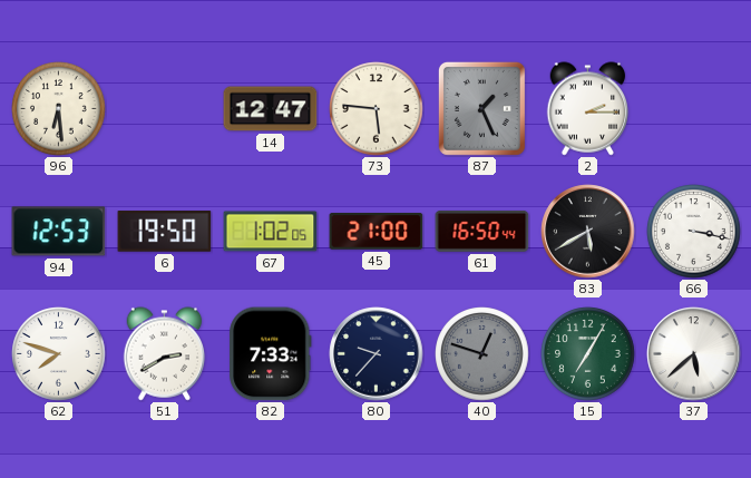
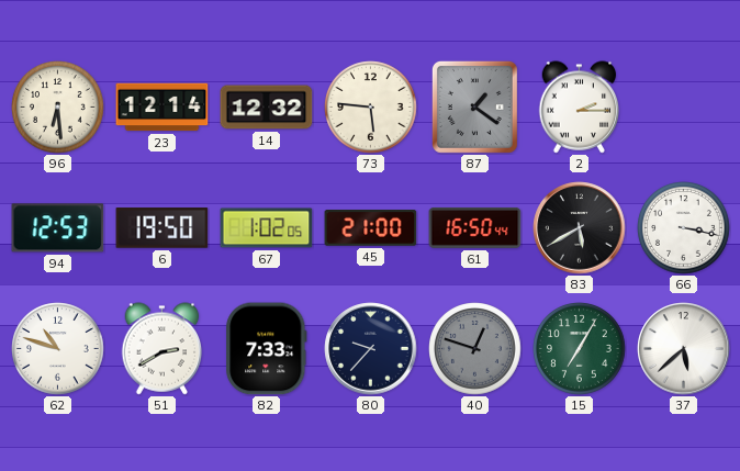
23: none -> 12:14
14: 12:47 -> 12:32
87: 1:26 -> 1:21
62: 7:48 -> 10:48
